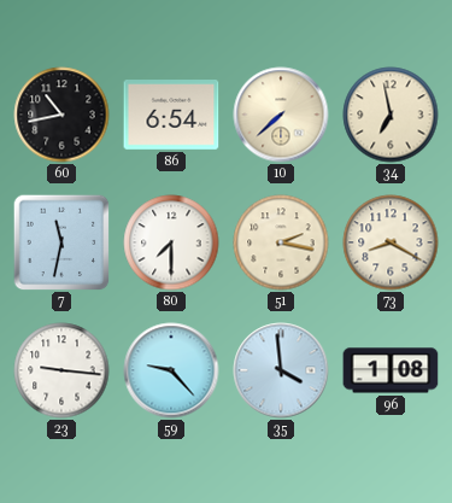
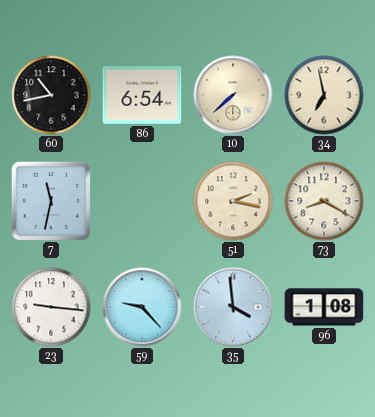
80: 7:30 -> none
